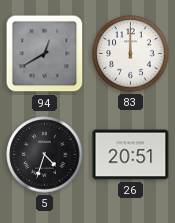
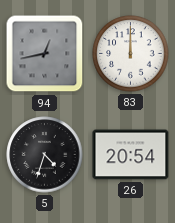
94: 12:40 -> 12:43
26: 20:51 -> 20:54
